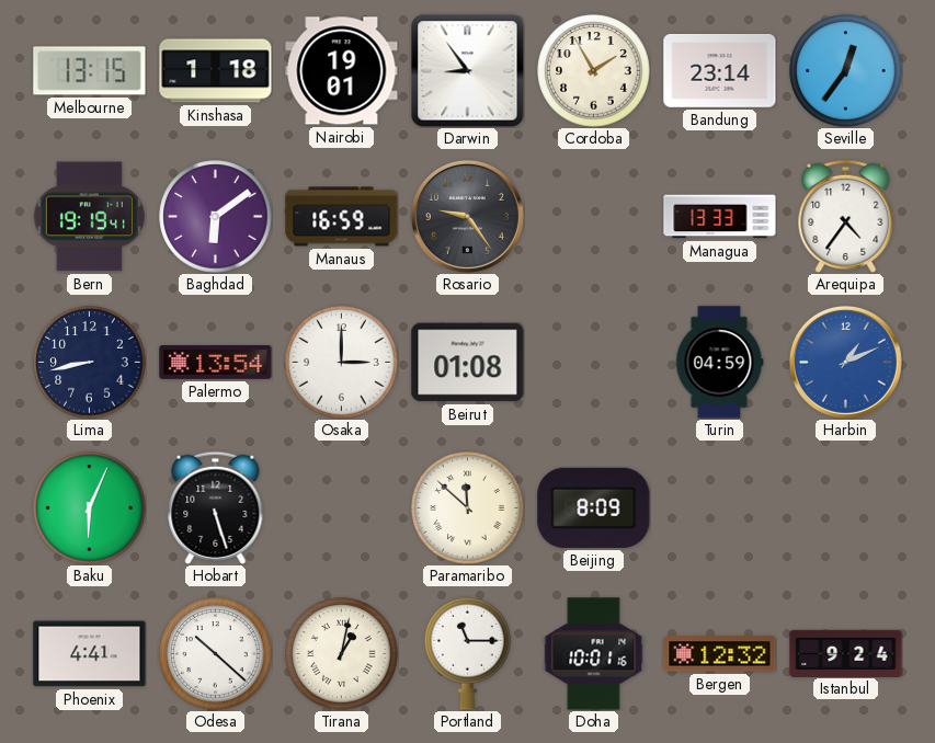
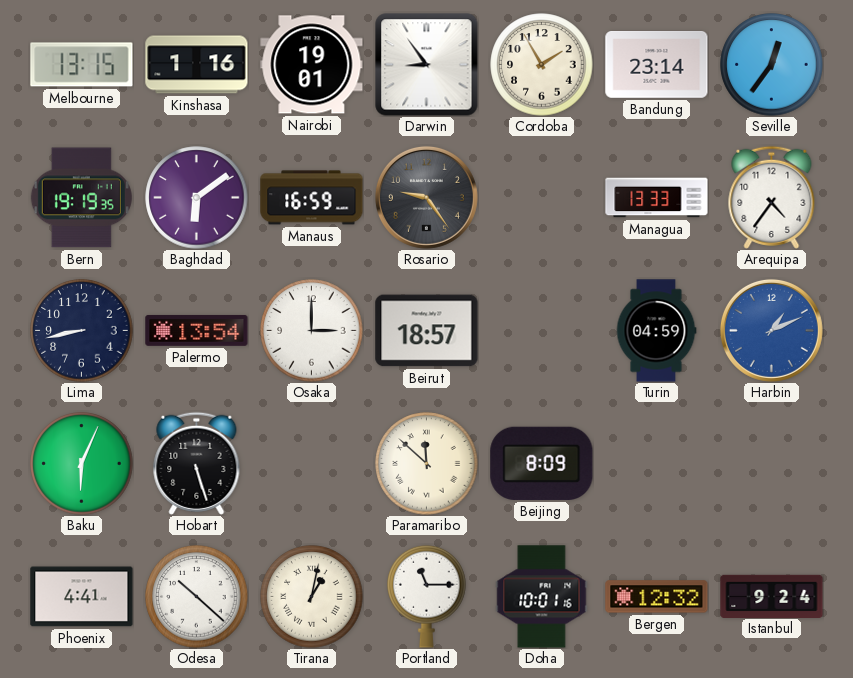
Kinshasa: 1:18 -> 1:16
Bern: 19:19:41 -> 19:19:35
Beirut: 01:08 -> 18:57
